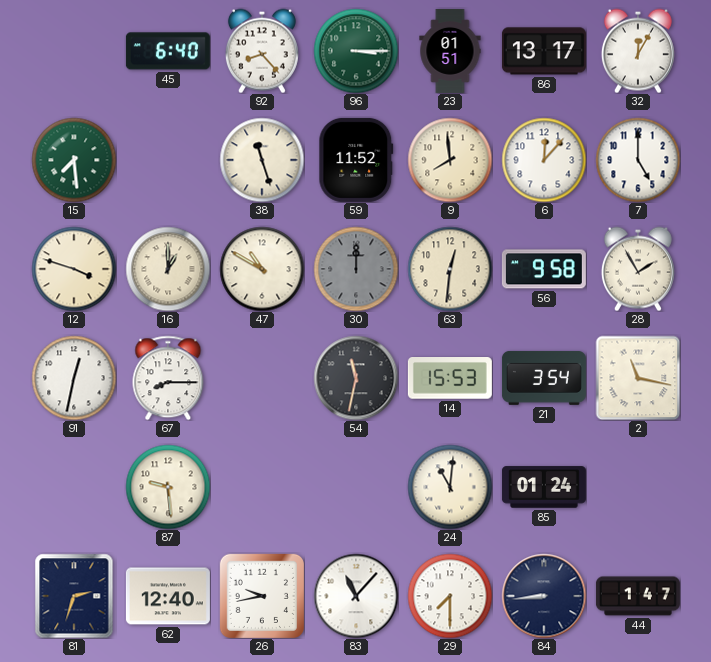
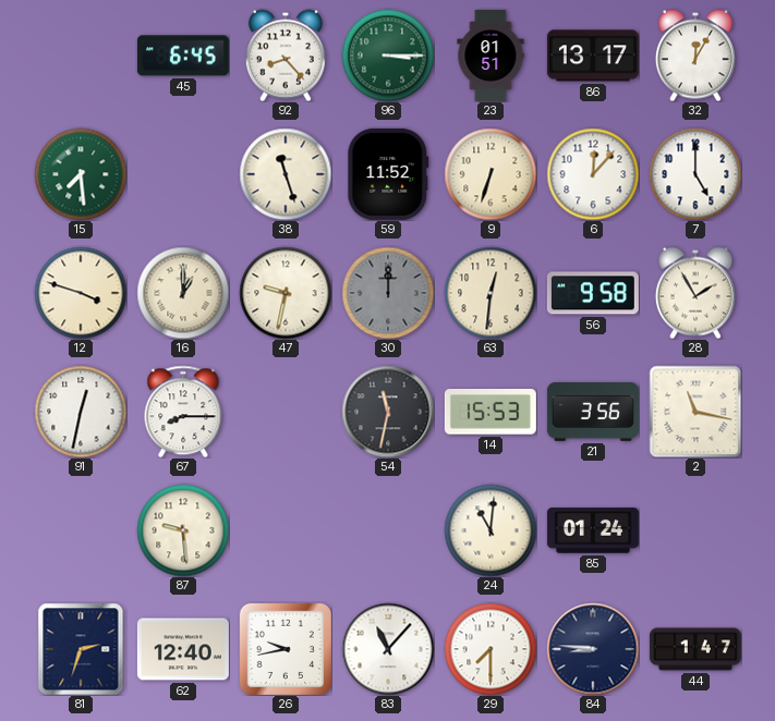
45: 6:40 -> 6:45
9: 7:59 -> 6:33
47: 10:50 -> 9:32
21: 3:54 -> 3:56
84: 8:44 -> 8:46
